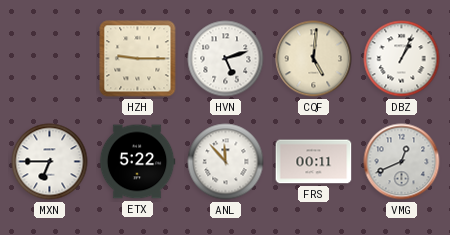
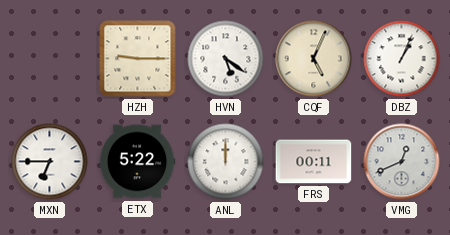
HVN: 5:12 -> 5:21
CQF: 5:01 -> 5:04
ANL: 11:53 -> 12:00
